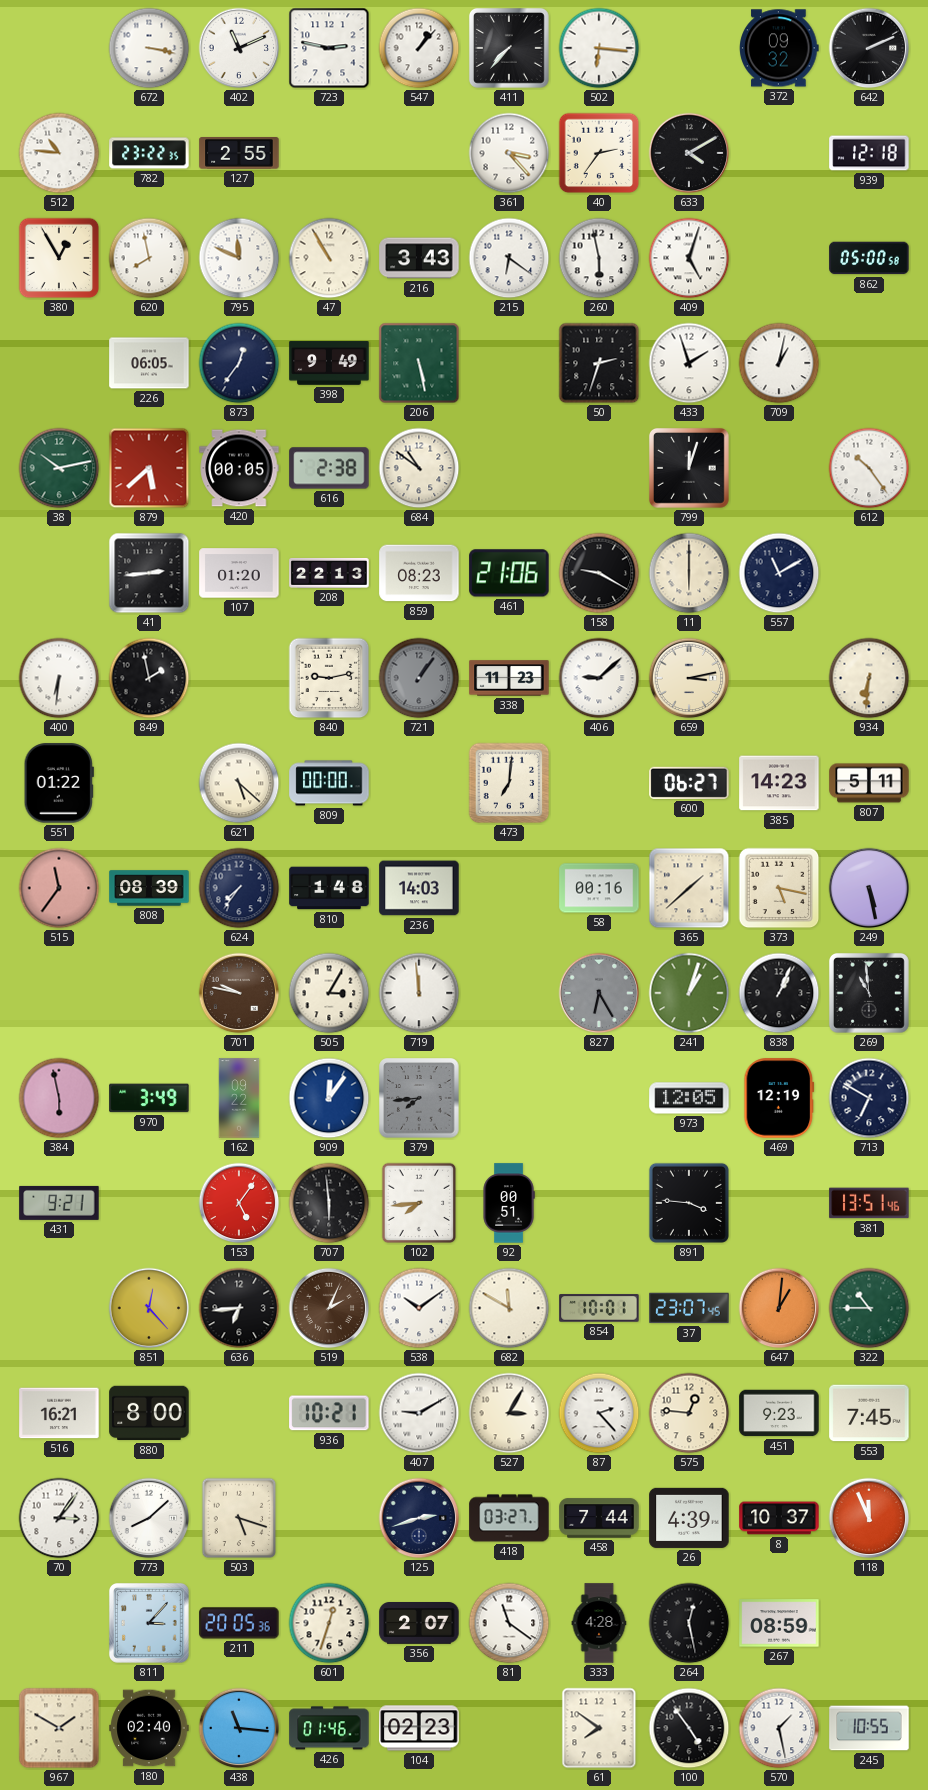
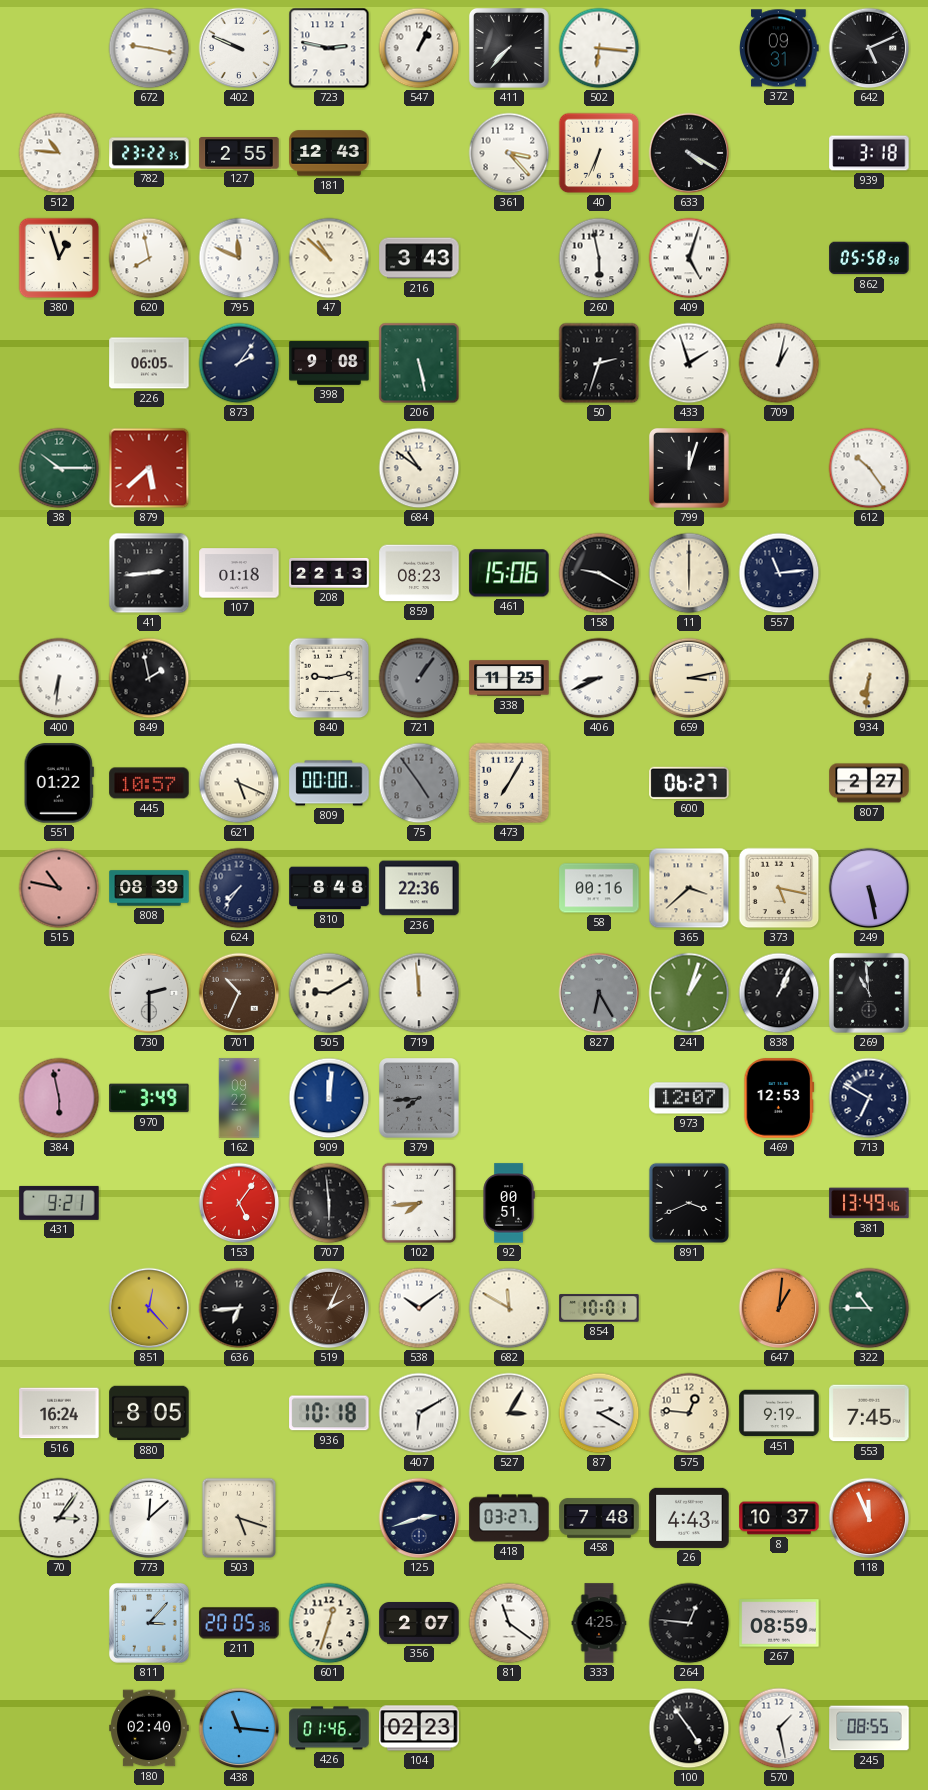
672: 3:17 -> 9:17
402: 11:11 -> 9:49
547: 1:07 -> 1:04
372: 09:32 -> 09:31
642: 2:11 -> 5:11
181: none -> 12:43
40: 2:36 -> 6:34
633: 4:10 -> 4:20
939: 12:18 -> 3:18
380: 12:55 -> 12:57
47: 10:55 -> 10:52
215: 6:21 -> none
862: 05:00 -> 05:58
873: 12:36 -> 2:06
398: 9:49 -> 9:08
38: 10:13 -> 10:15
420: 00:05 -> none
616: 2:38 -> none
107: 01:20 -> 01:18
461: 21:06 -> 15:06
557: 11:10 -> 11:14
338: 11:23 -> 11:25
406: 9:08 -> 8:41
445: none -> 10:57
621: 5:22 -> 5:19
75: none -> 4:54
473: 7:01 -> 7:05
385: 14:23 -> none
807: 5:11 -> 2:27
515: 11:36 -> 10:47
810: 1:48 -> 8:48
236: 14:03 -> 22:36
365: 1:38 -> 3:38
730: none -> 2:30
701: 9:47 -> 10:34
505: 3:05 -> 9:10
909: 12:06 -> 12:01
973: 12:05 -> 12:07
469: 12:19 -> 12:53
891: 3:46 -> 3:41
381: 13:51 -> 13:49
37: 23:07 -> none
516: 16:21 -> 16:24
880: 8:00 -> 8:05
936: 10:21 -> 10:18
407: 9:10 -> 6:10
87: 2:23 -> 2:20
451: 9:23 -> 9:19
773: 8:08 -> 12:08
458: 7:44 -> 7:48
26: 4:39 -> 4:43
333: 4:28 -> 4:25
264: 12:28 -> 12:46
967: 1:50 -> none
61: 7:51 -> none
245: 10:55 -> 08:55
